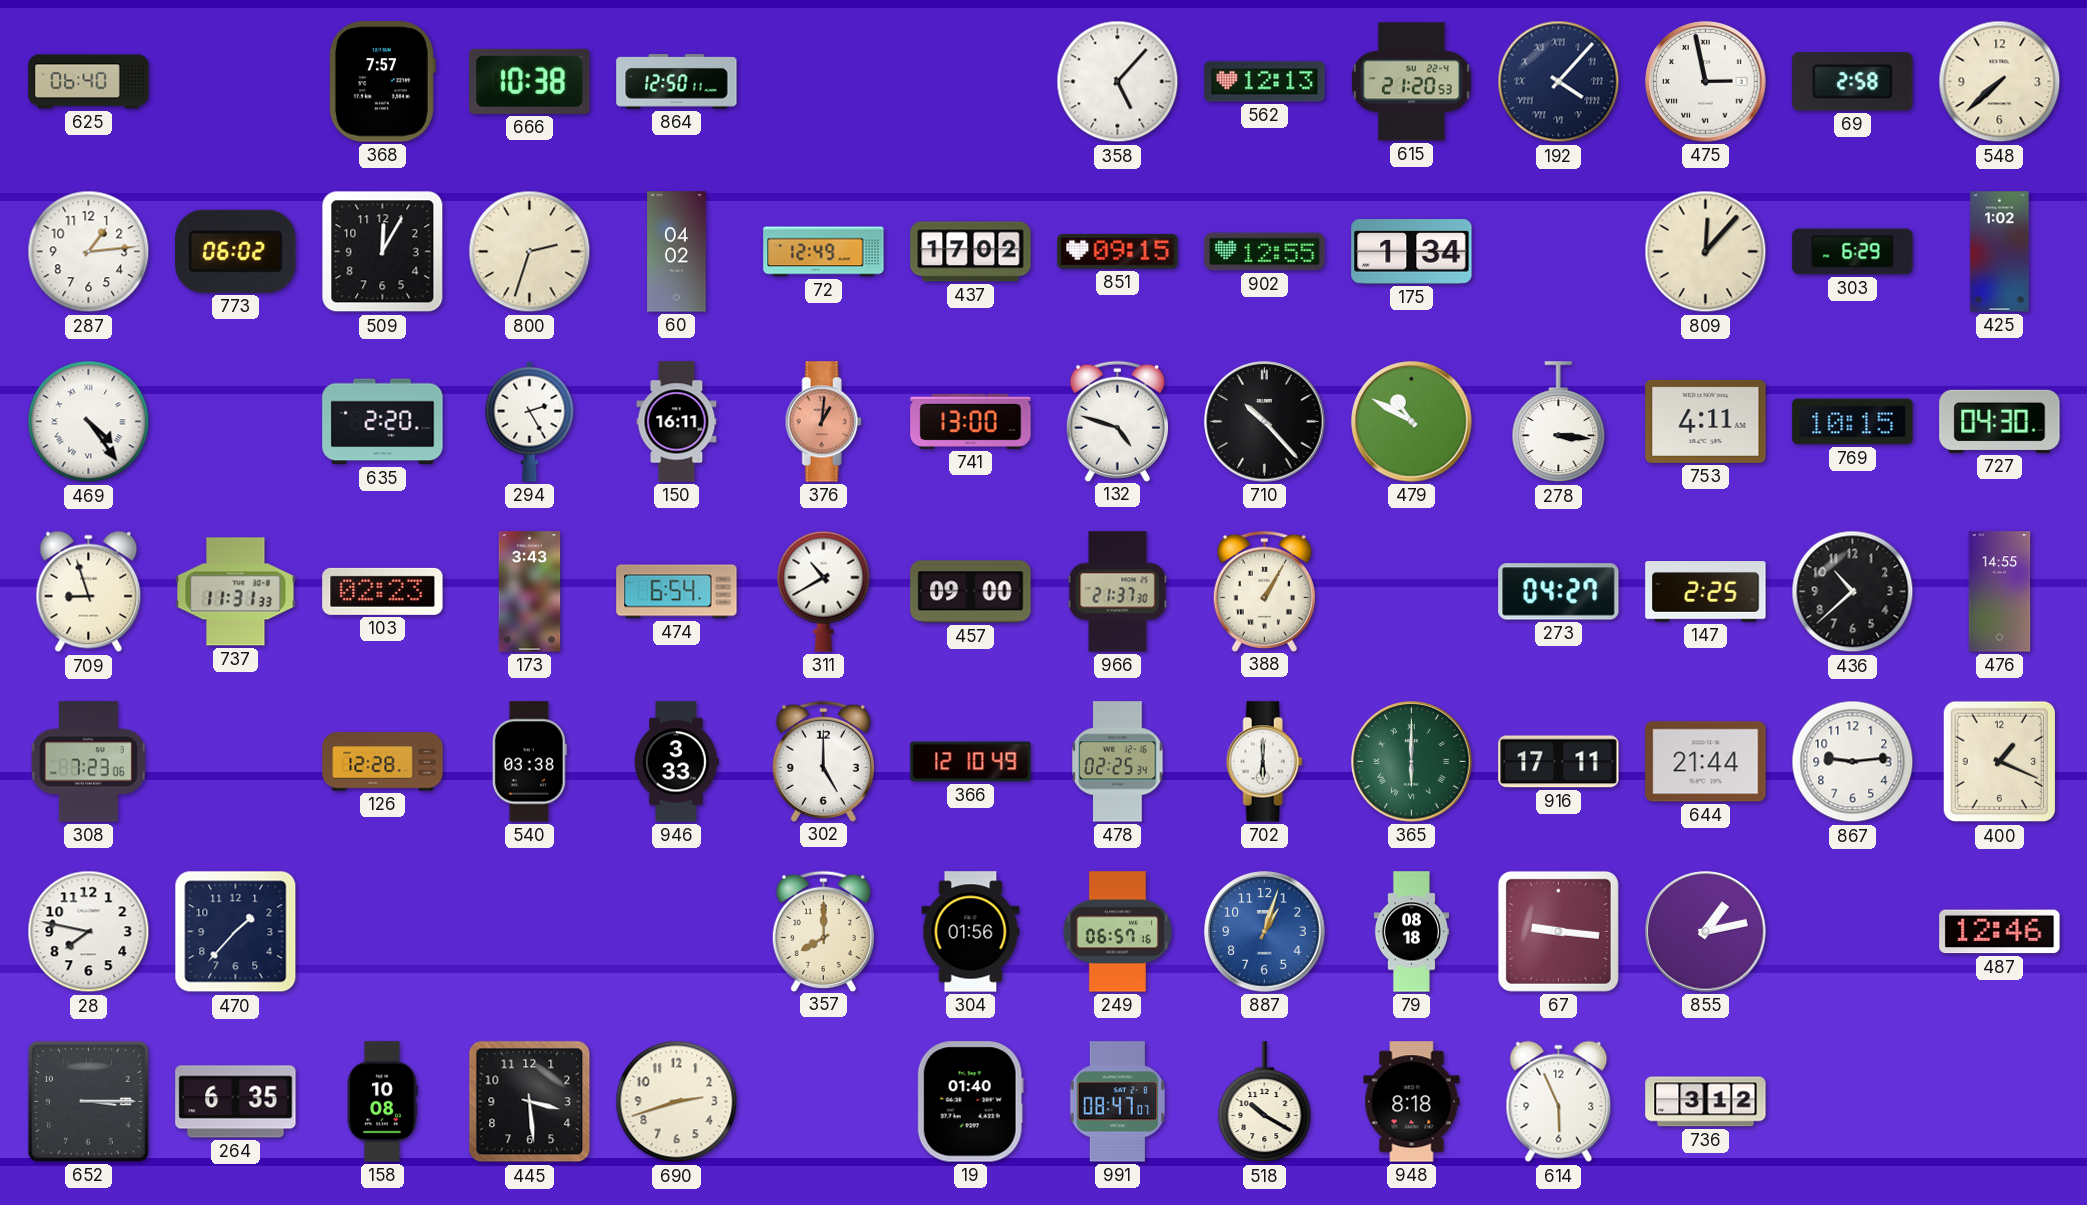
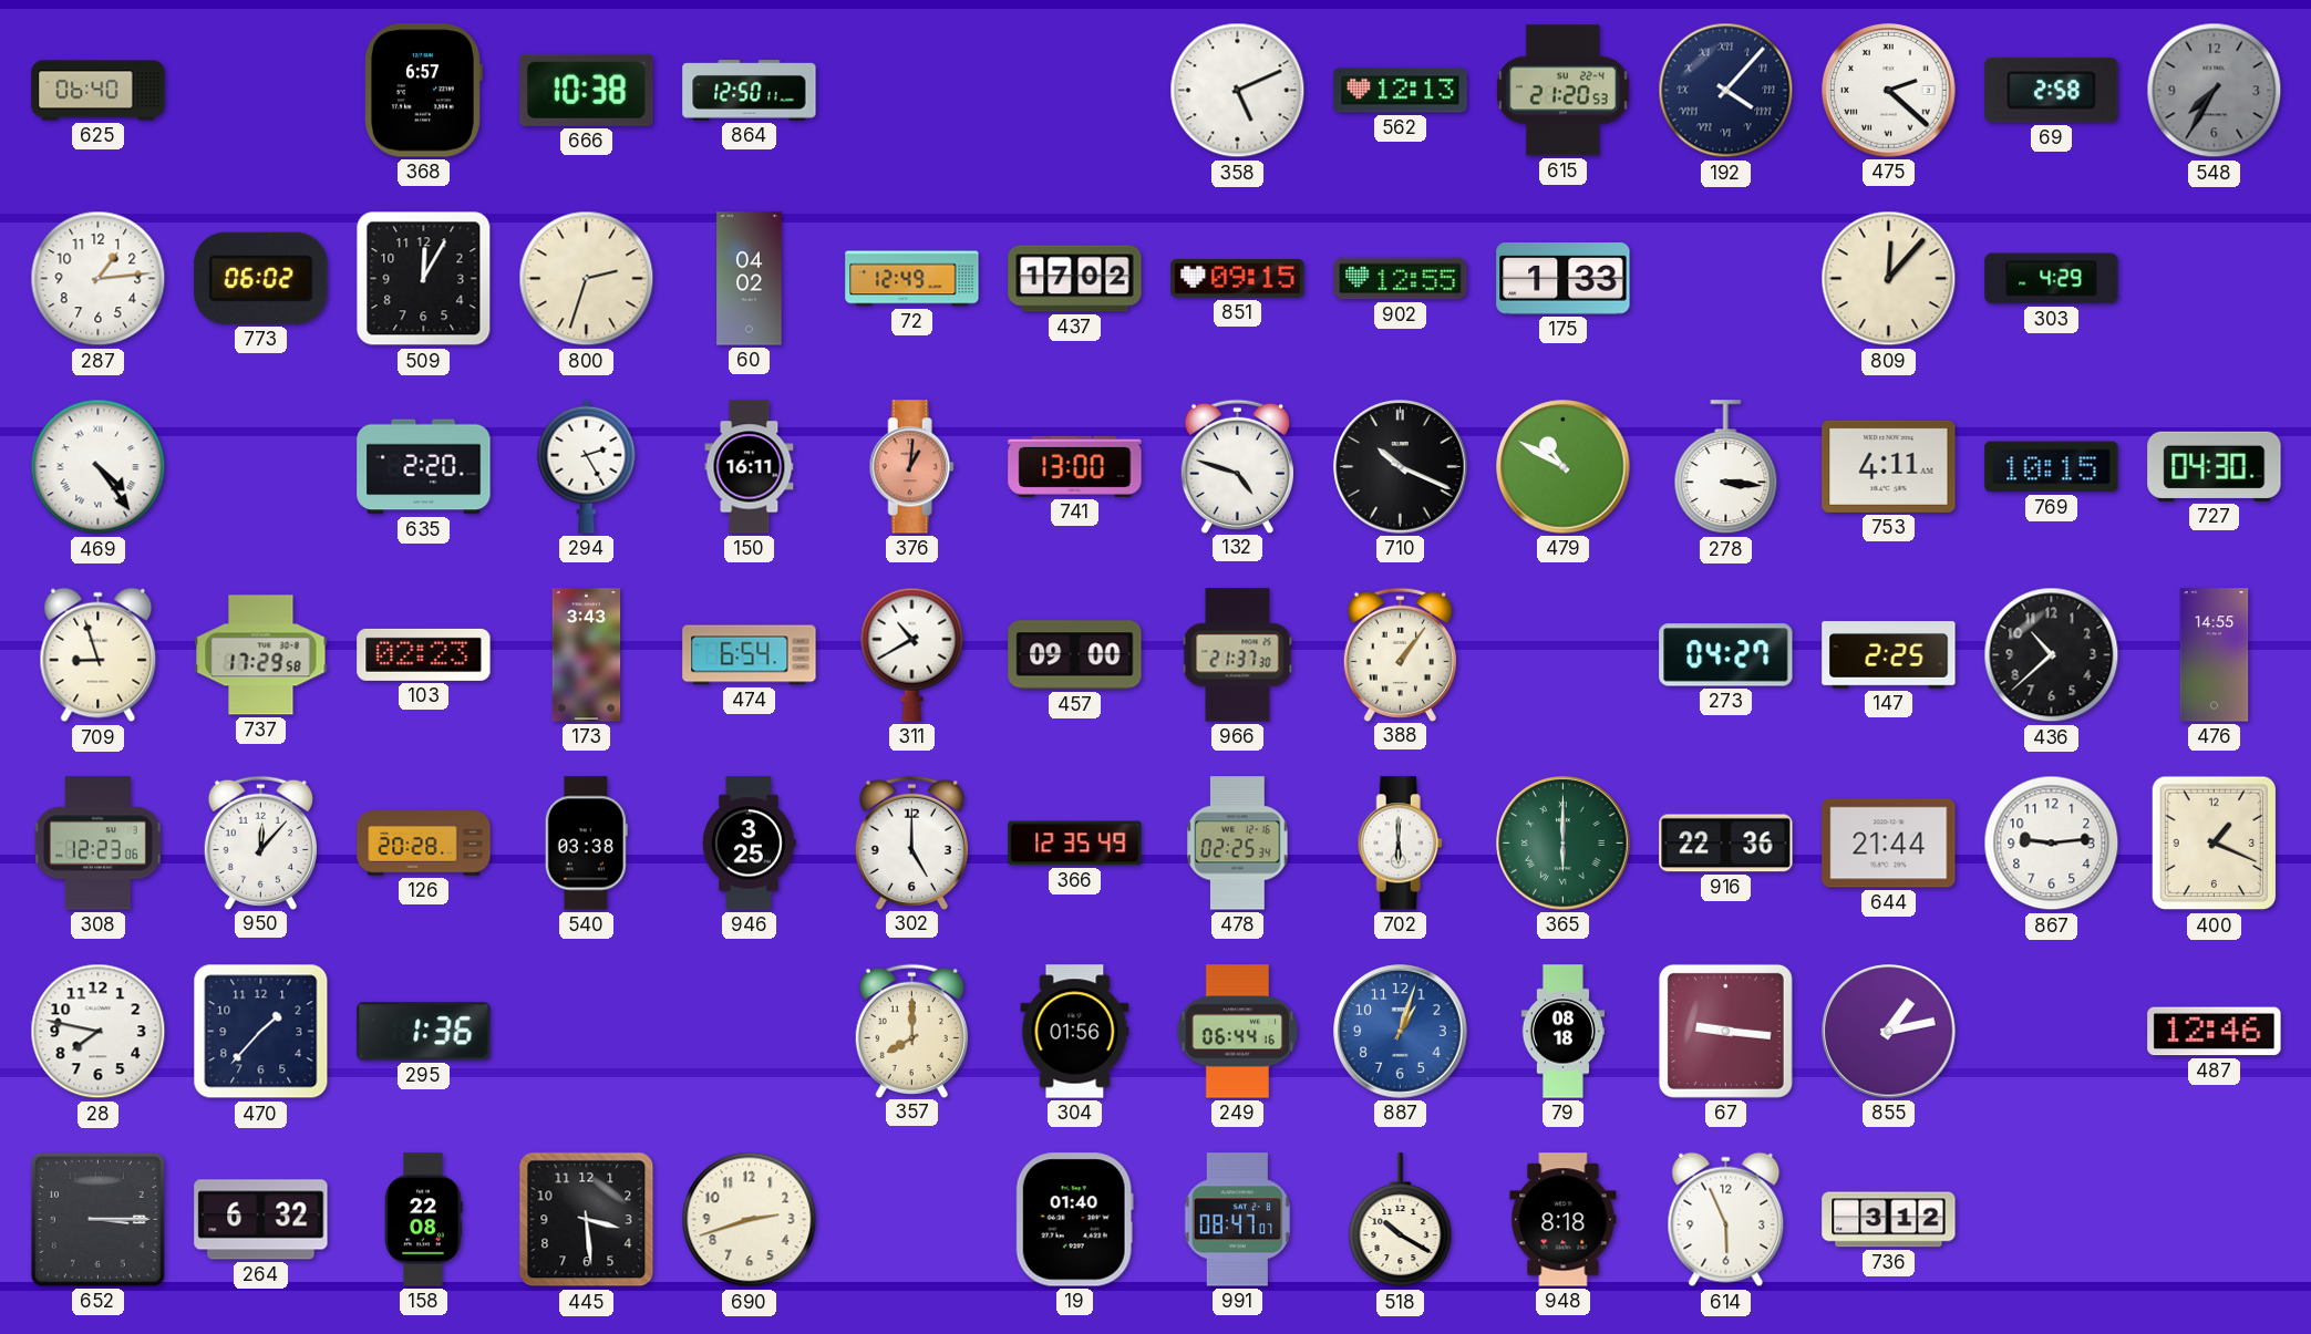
368: 7:57 -> 6:57
358: 5:07 -> 5:11
475: 2:58 -> 2:22
548: 7:38 -> 7:35
548 dial: cream -> grey
175: 1:34 -> 1:33
303: 6:29 -> 4:29
425: 1:02 -> none
710: 10:23 -> 10:19
737: 11:31 -> 17:29
388: 1:05 -> 1:06
308: 7:23 -> 12:23
950: none -> 12:07
126: 12:28 -> 20:28
946: 3:33 -> 3:25
366: 12:10 -> 12:35
916: 17:11 -> 22:36
295: none -> 1:36
249: 06:57 -> 06:44
264: 6:35 -> 6:32
158: 10:08 -> 22:08
